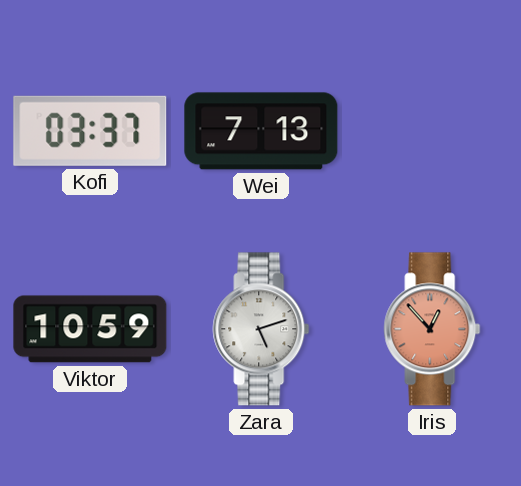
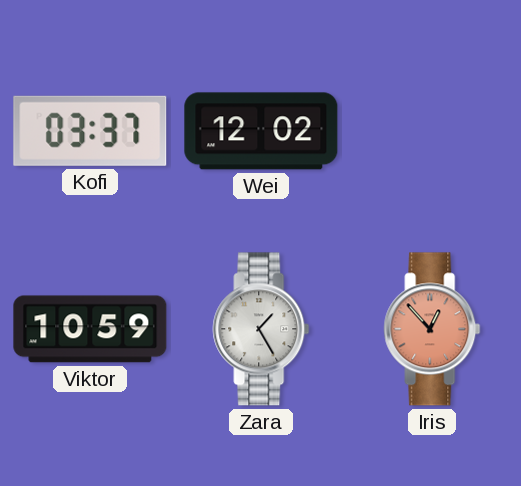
Wei: 7:13 -> 12:02
Zara: 5:12 -> 1:25
